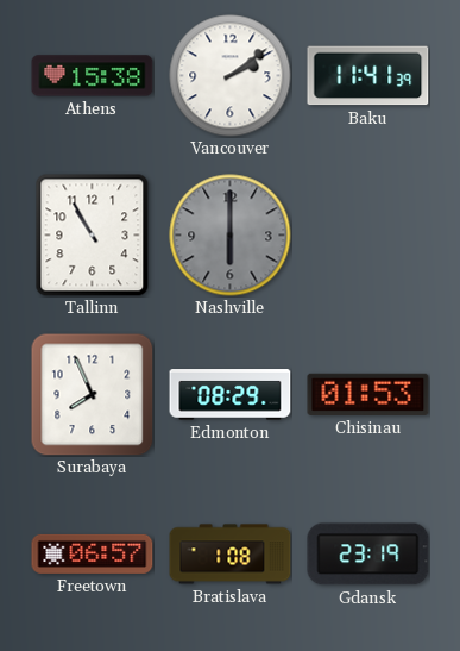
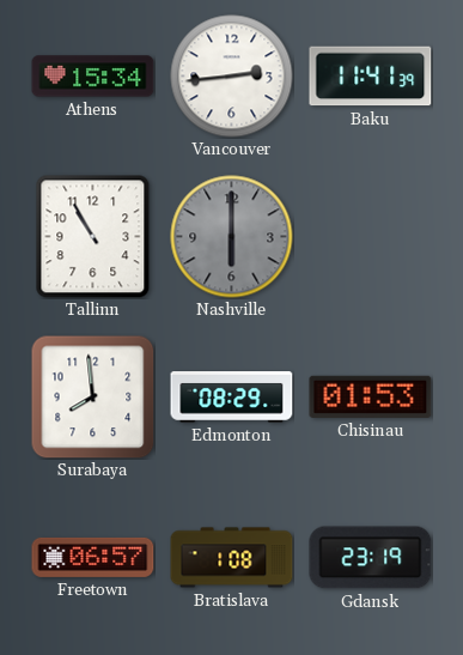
Athens: 15:38 -> 15:34
Vancouver: 2:09 -> 2:44
Surabaya: 7:56 -> 7:59
